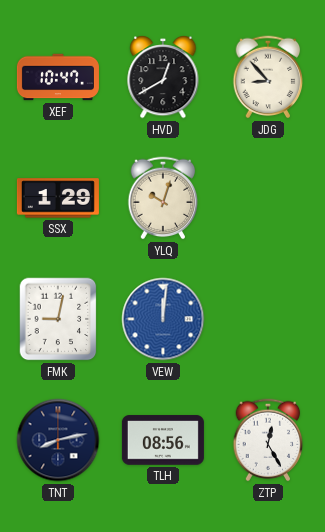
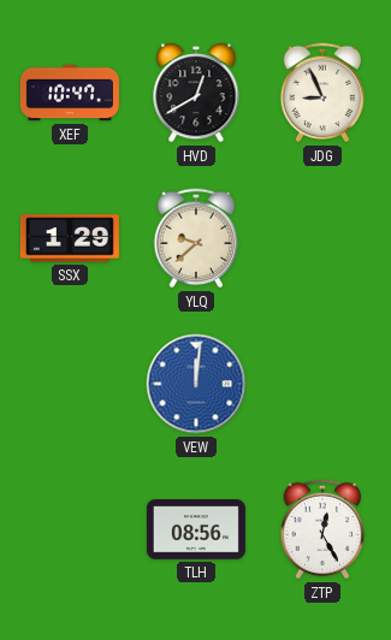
JDG: 8:53 -> 8:56
YLQ: 10:03 -> 9:38
FMK: 9:02 -> none
TNT: 8:13 -> none
